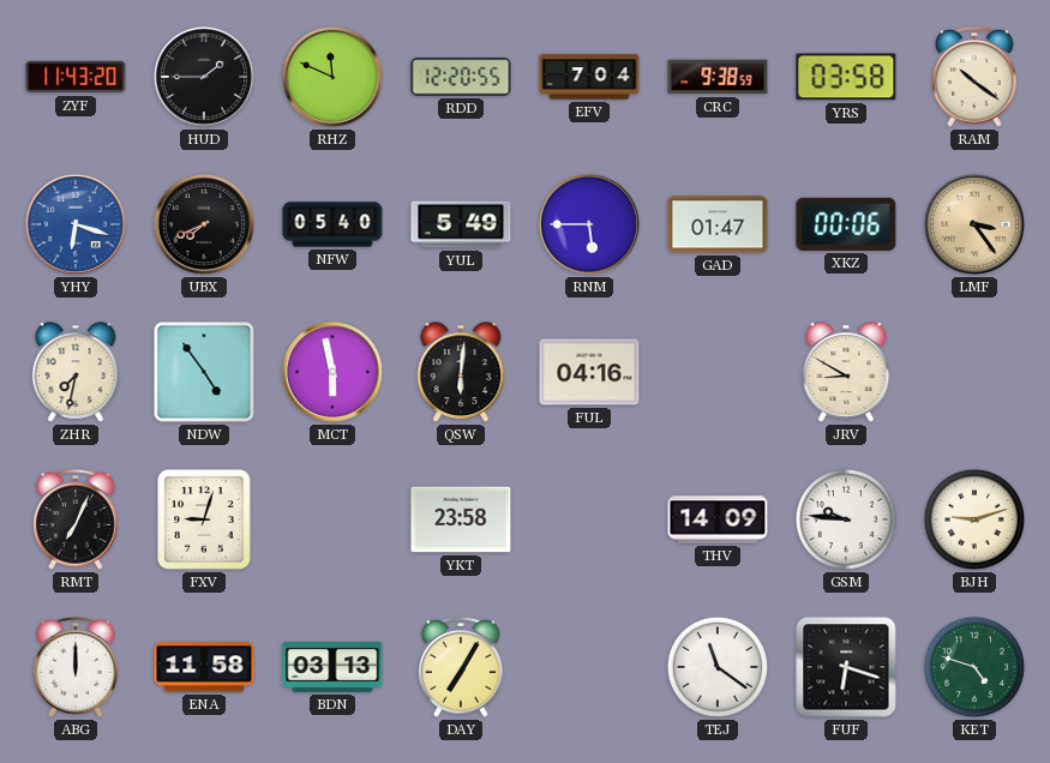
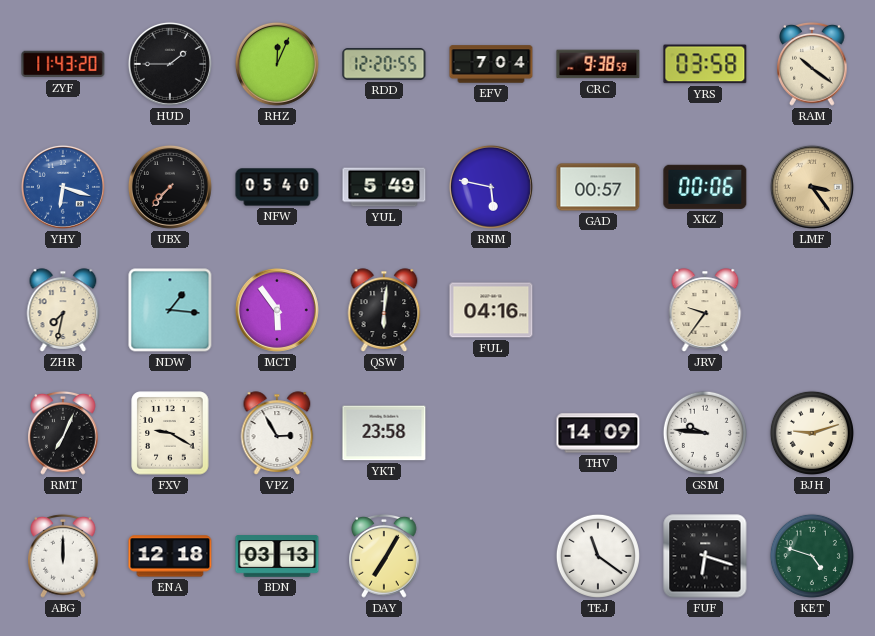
RHZ: 11:49 -> 12:04
UBX: 7:41 -> 7:37
RNM: 5:45 -> 5:47
GAD: 01:47 -> 00:57
NDW: 4:54 -> 1:16
MCT: 5:58 -> 5:54
JRV: 8:50 -> 9:36
FXV: 9:03 -> 9:20
VPZ: none -> 2:55
ENA: 11:58 -> 12:18
